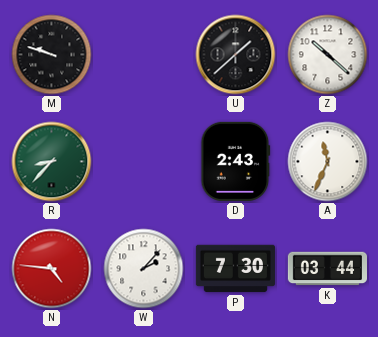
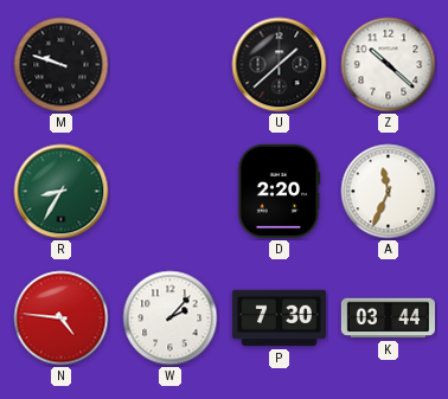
R: 8:37 -> 8:35
D: 2:43 -> 2:20
